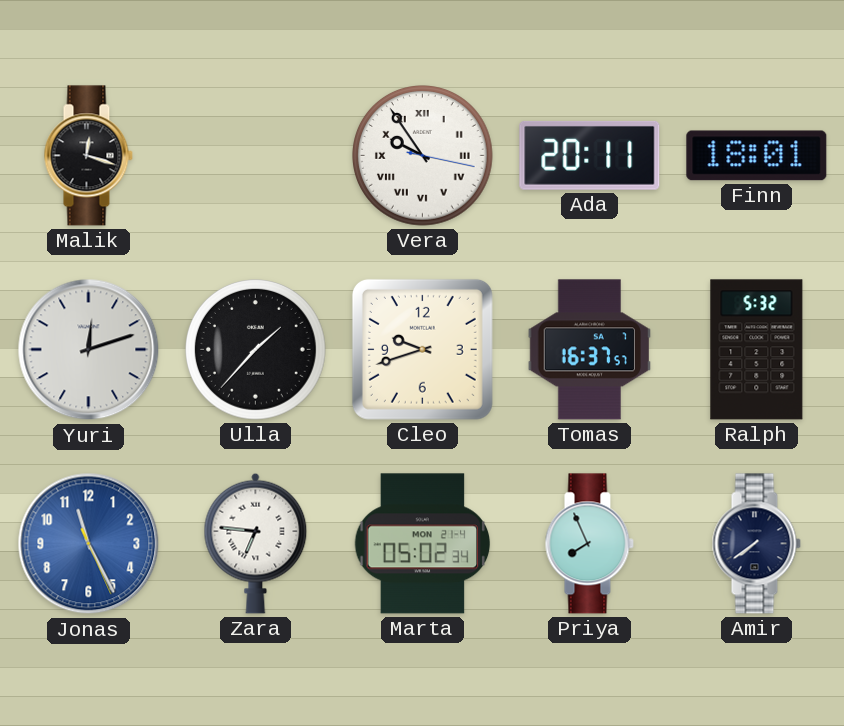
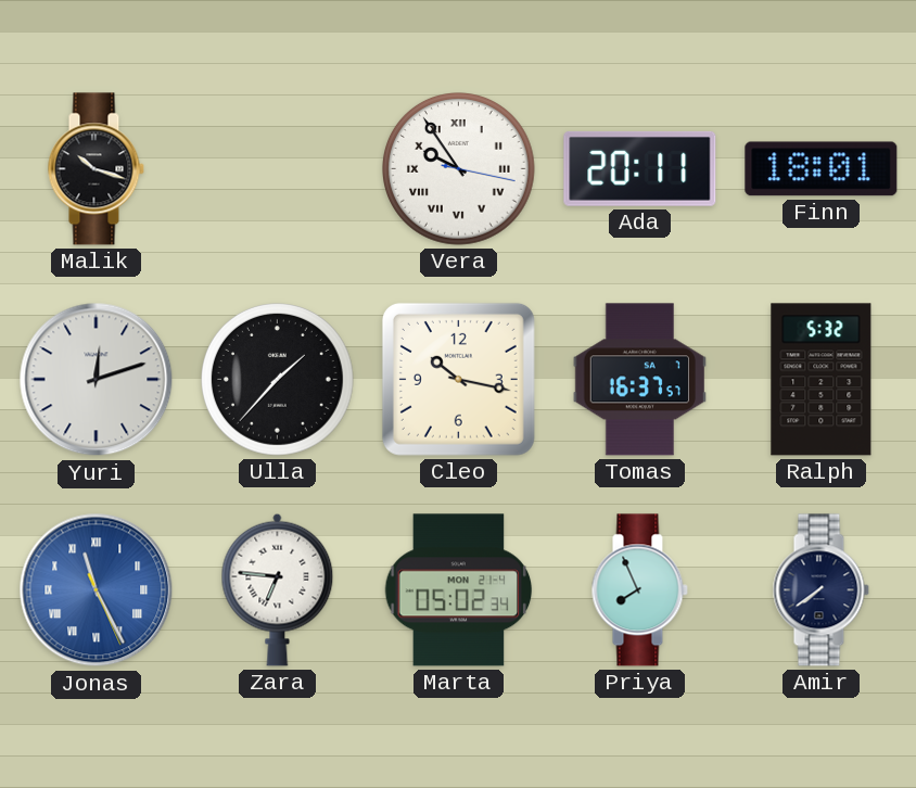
Malik: 12:18 -> 10:18
Cleo: 9:42 -> 10:17
Jonas numerals: Arabic -> Roman
